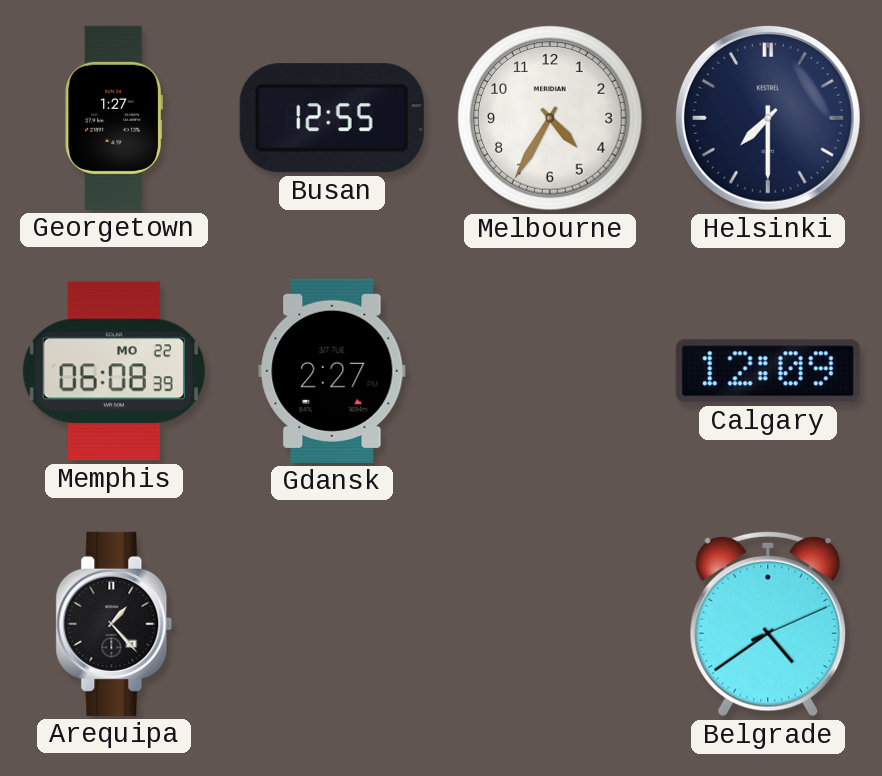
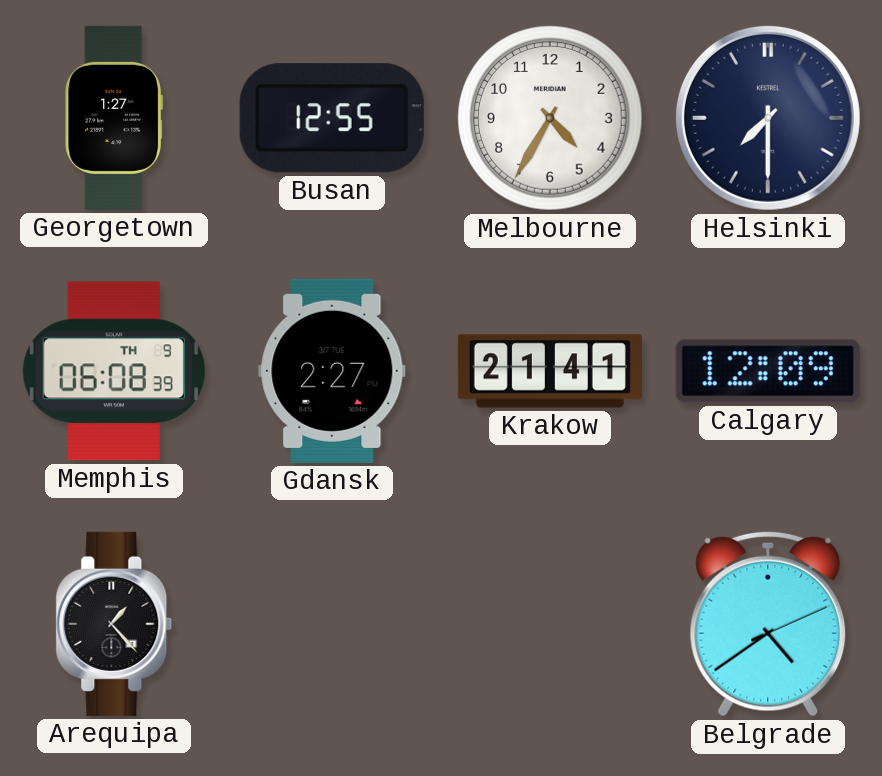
Memphis date: MO 22 -> TH 9
Krakow: none -> 21:41
